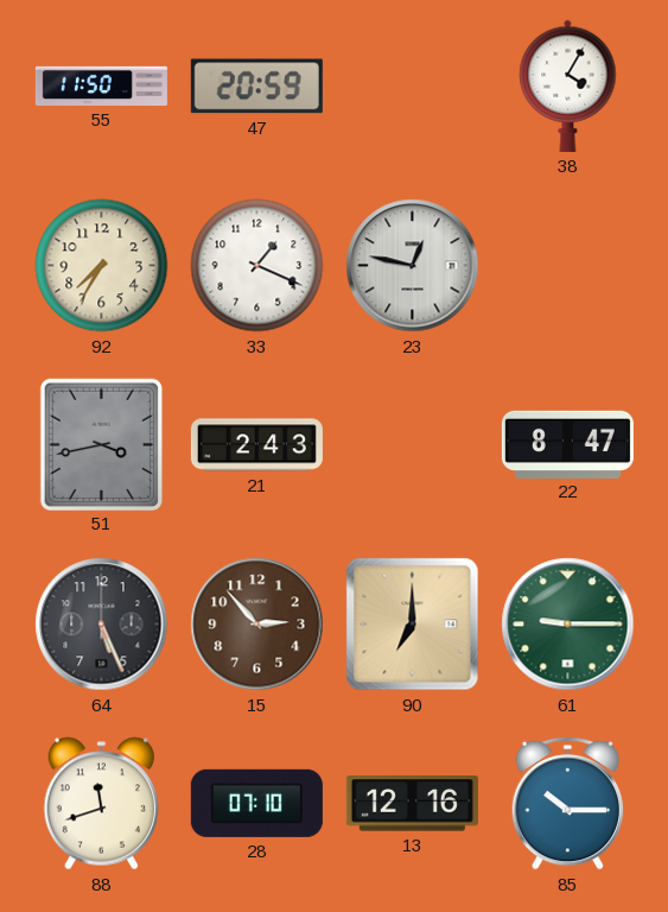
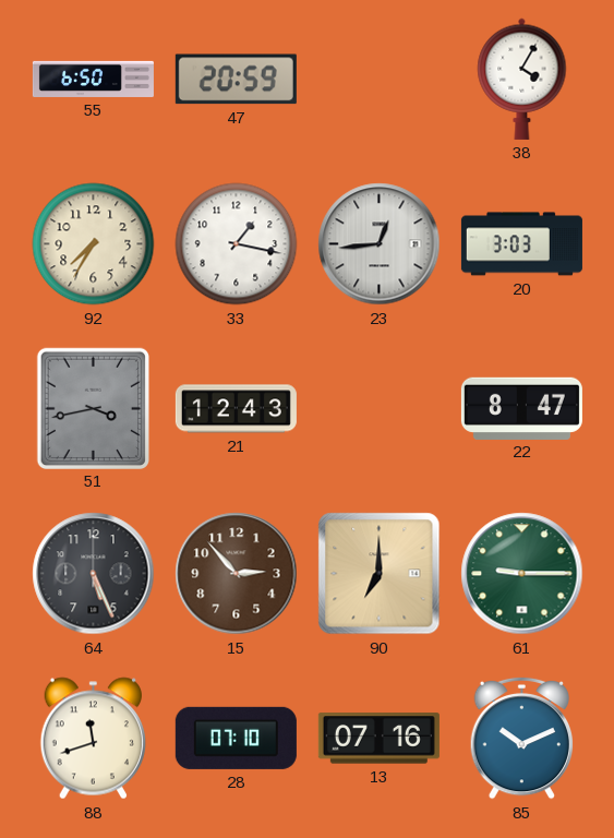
55: 11:50 -> 6:50
33: 1:19 -> 1:17
23: 12:47 -> 12:44
20: none -> 3:03
21: 2:43 -> 12:43
13: 12:16 -> 07:16
85: 10:15 -> 10:11
